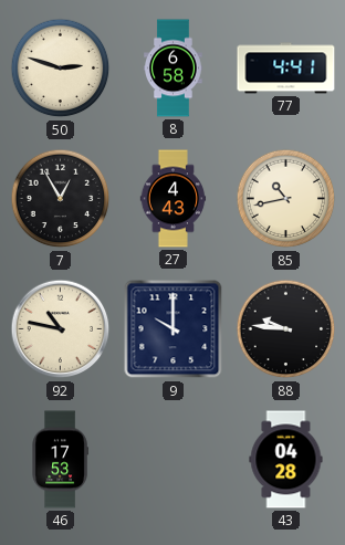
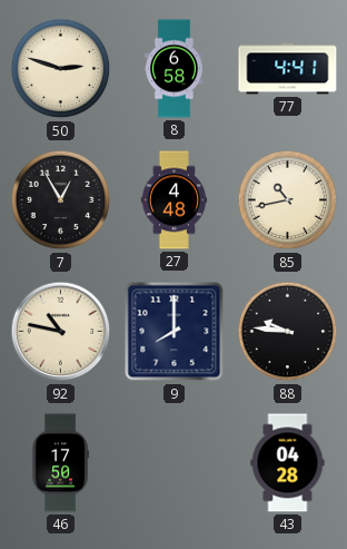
27: 4:43 -> 4:48
9: 10:00 -> 8:00
46: 17:53 -> 17:50
